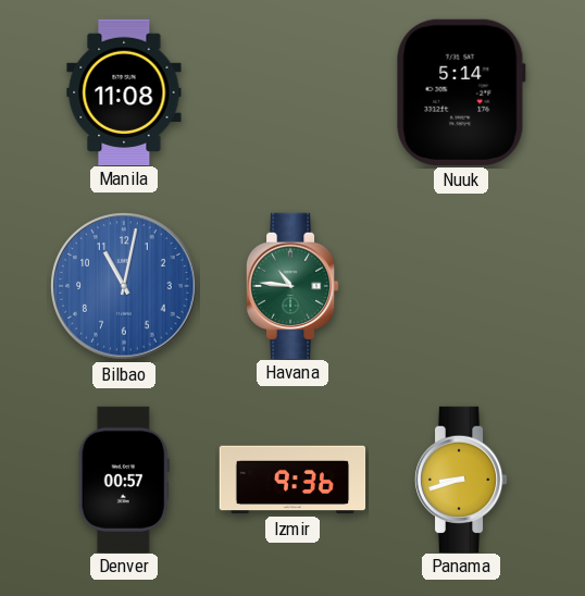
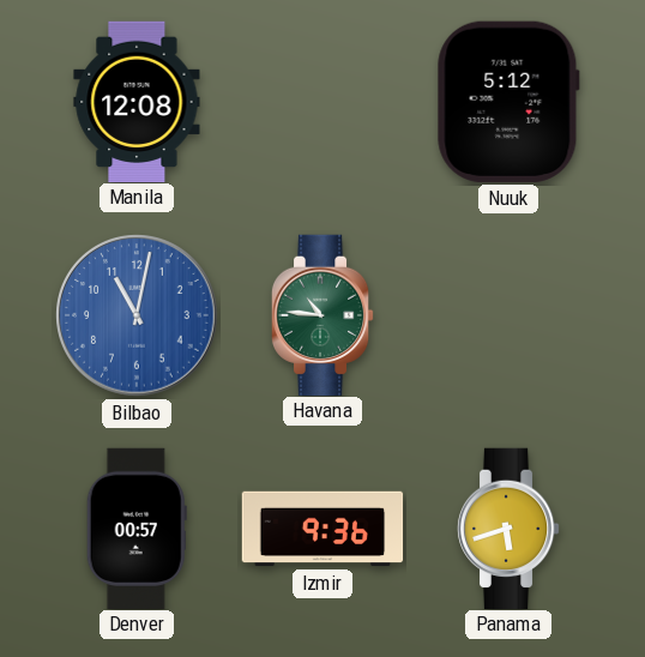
Manila: 11:08 -> 12:08
Nuuk: 5:14 -> 5:12
Panama: 8:42 -> 5:42
